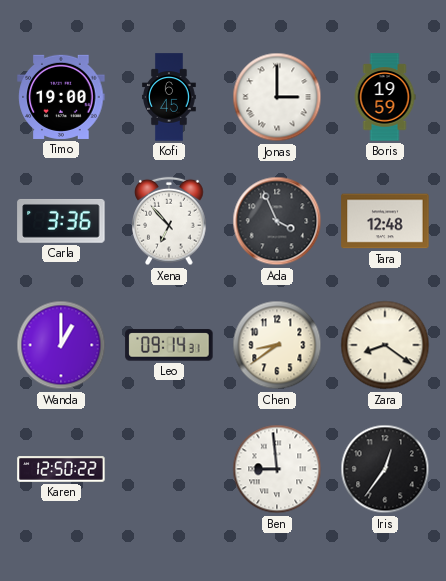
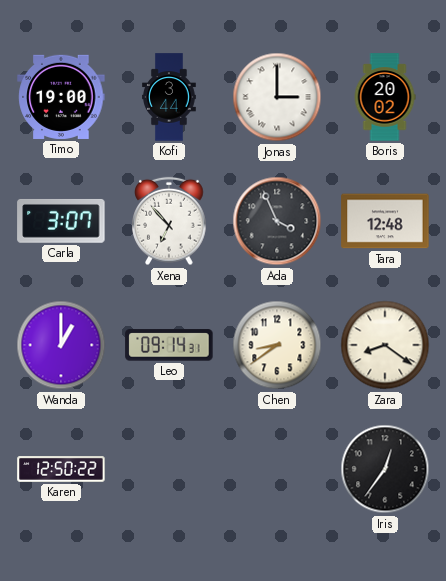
Kofi: 6:45 -> 3:44
Boris: 19:59 -> 20:02
Carla: 3:36 -> 3:07
Ben: 8:59 -> none
